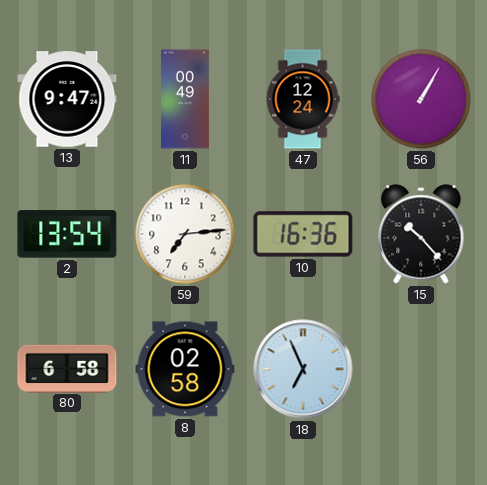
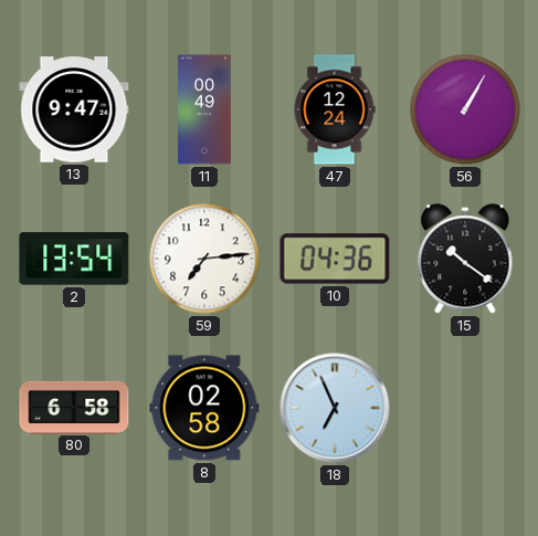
10: 16:36 -> 04:36
15: 10:23 -> 10:21
